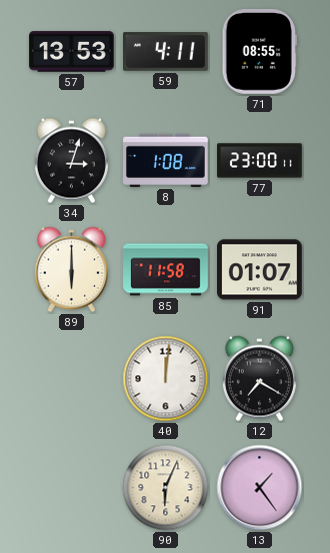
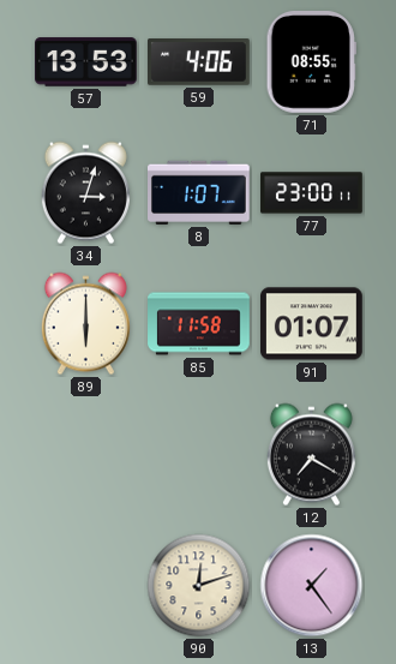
59: 4:11 -> 4:06
8: 1:08 -> 1:07
40: 12:01 -> none
90: 6:04 -> 12:12
